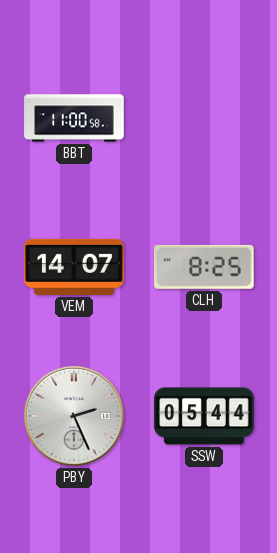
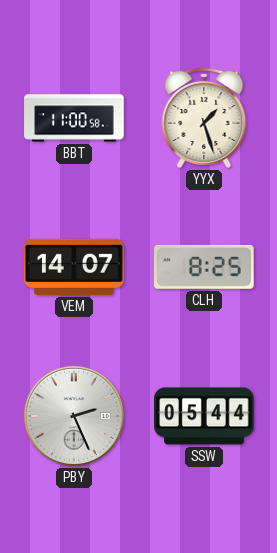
YYX: none -> 1:27
